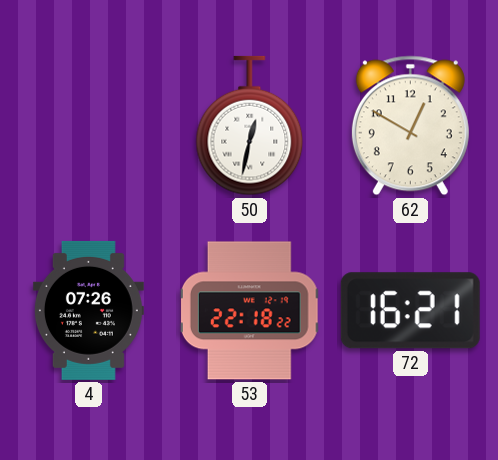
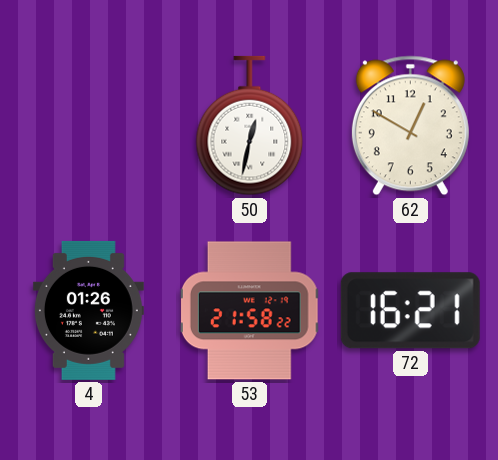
4: 07:26 -> 01:26
53: 22:18 -> 21:58
